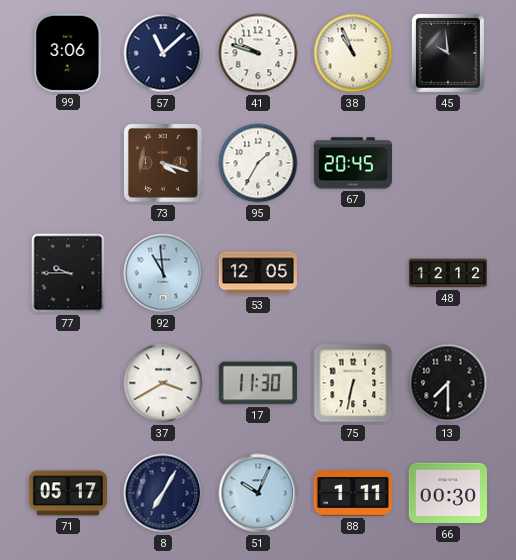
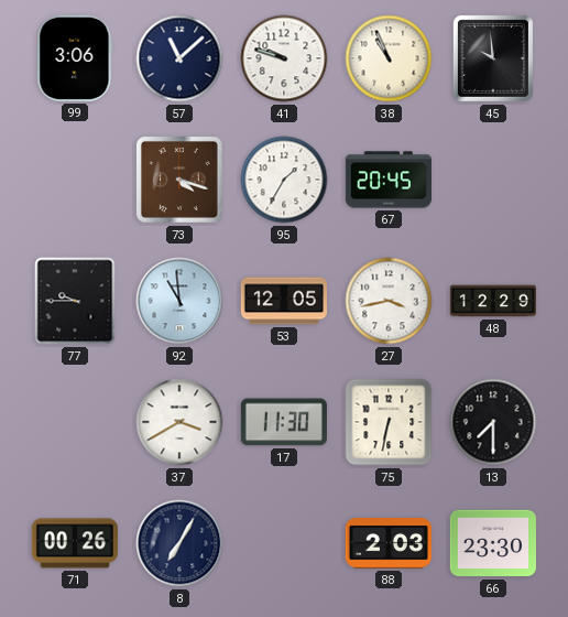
27: none -> 3:43
48: 12:12 -> 12:29
71: 05:17 -> 00:26
51: 10:04 -> none
88: 1:11 -> 2:03
66: 00:30 -> 23:30
